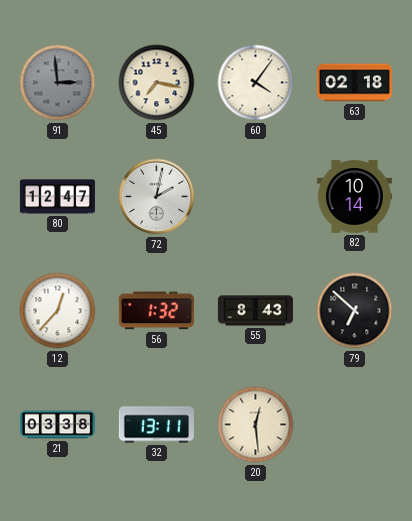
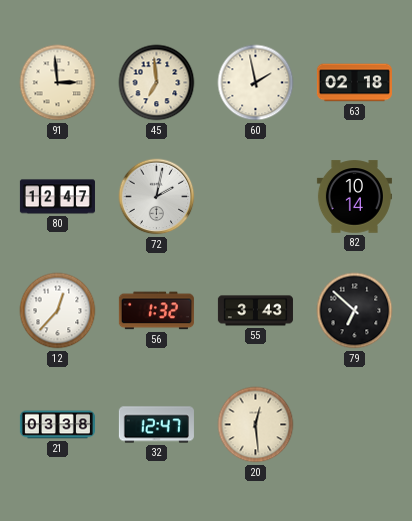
91 dial: grey -> cream
45: 7:17 -> 6:59
60: 4:06 -> 1:58
55: 8:43 -> 3:43
32: 13:11 -> 12:47
